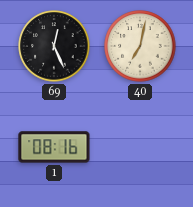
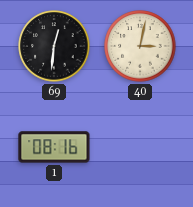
69: 12:26 -> 12:31
40: 7:02 -> 3:02
